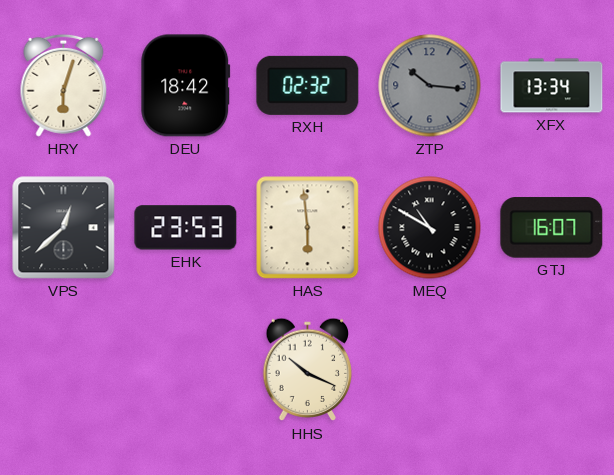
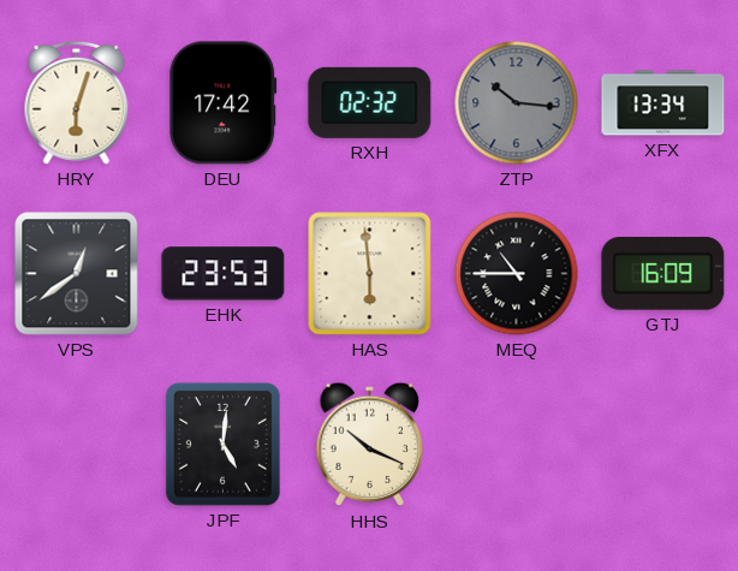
DEU: 18:42 -> 17:42
VPS: 12:38 -> 12:39
MEQ: 10:50 -> 10:45
GTJ: 16:07 -> 16:09
JPF: none -> 5:01
